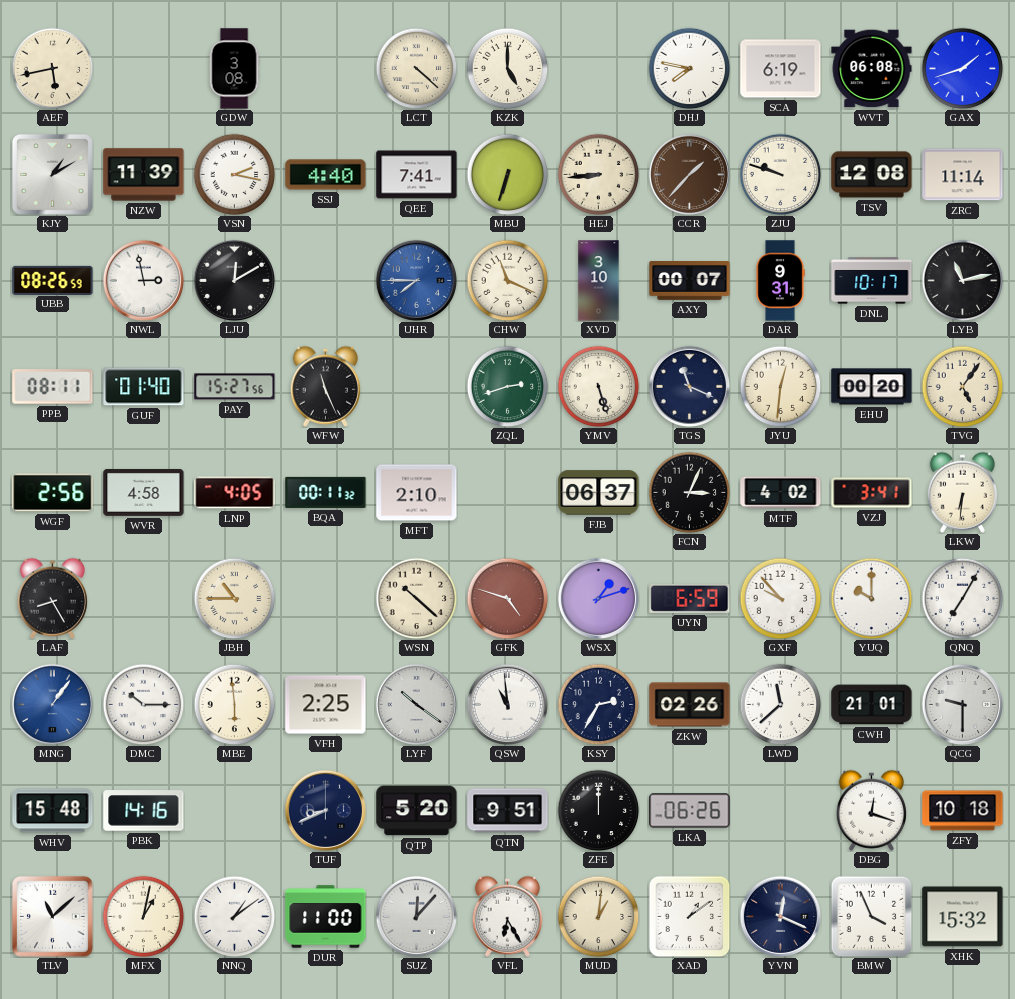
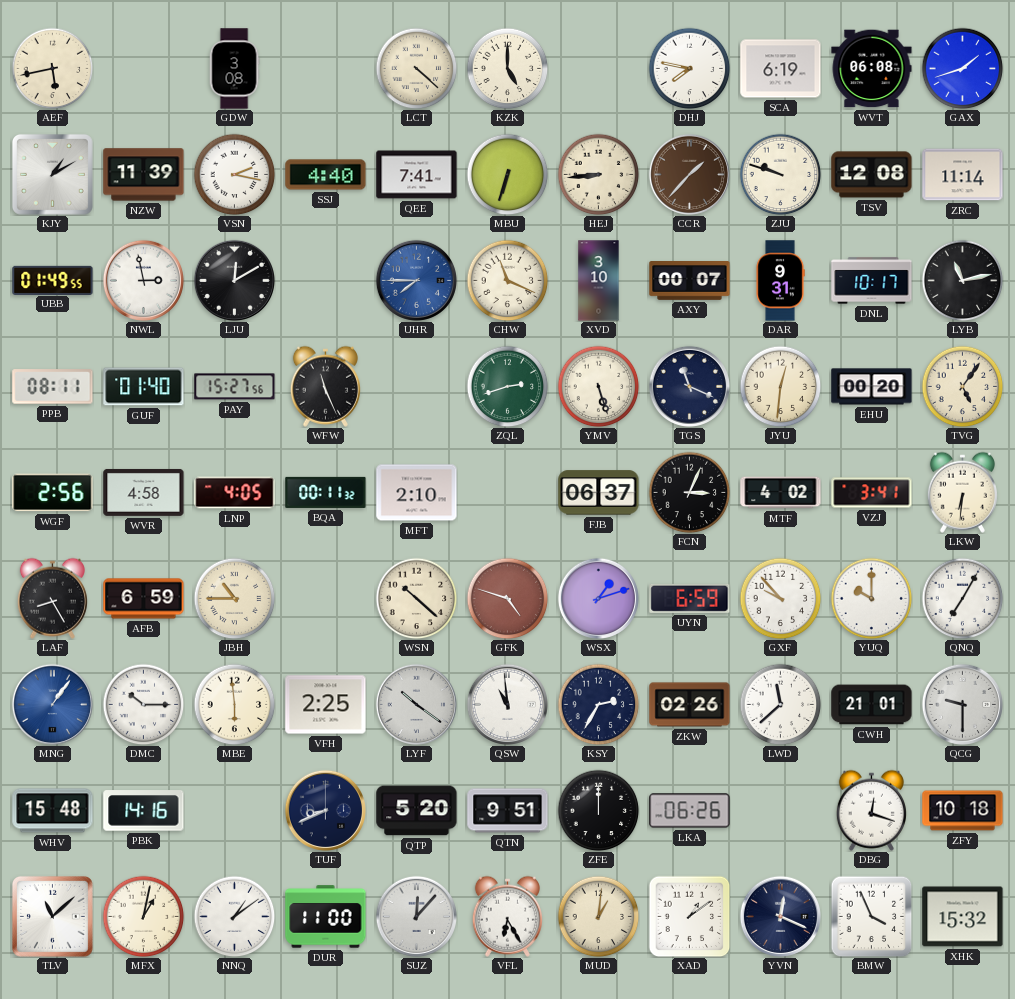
UBB: 08:26 -> 01:49
AFB: none -> 6:59
